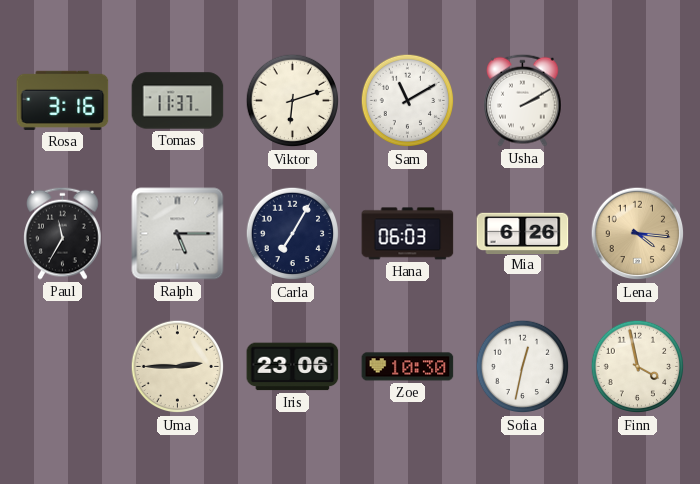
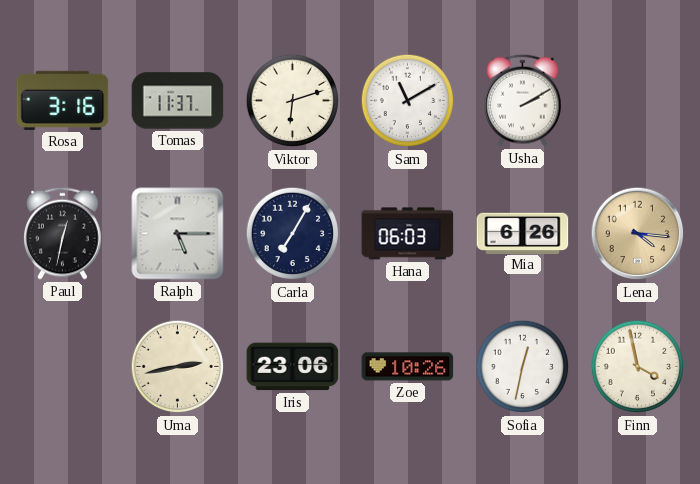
Paul: 11:35 -> 12:32
Uma: 2:45 -> 2:43
Zoe: 10:30 -> 10:26
